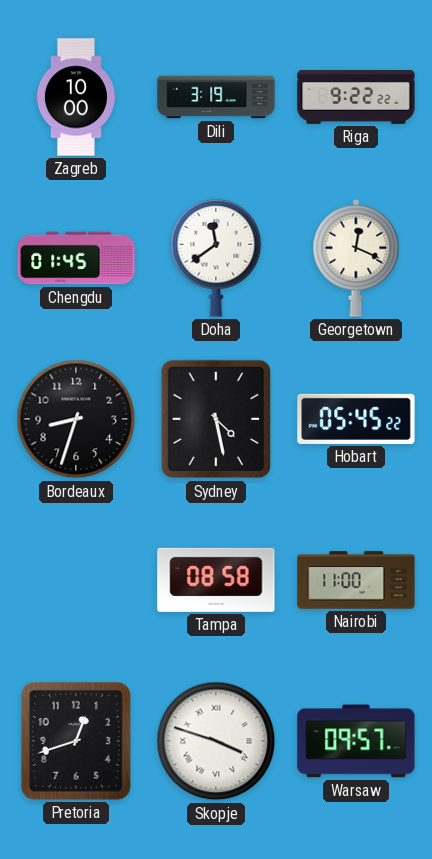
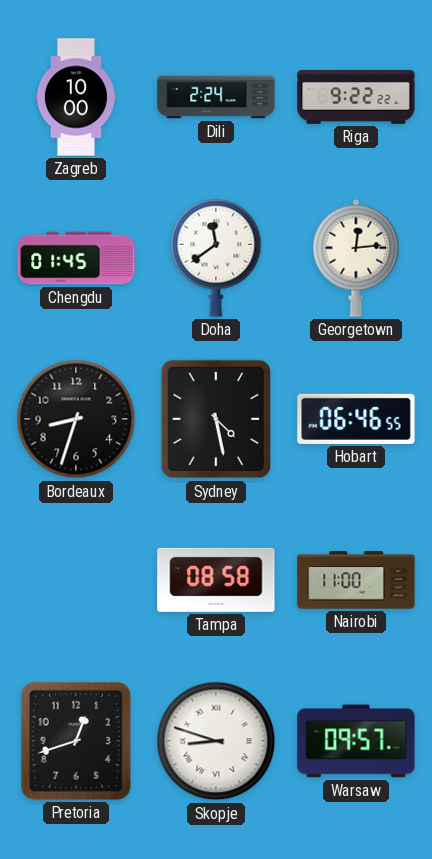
Dili: 3:19 -> 2:24
Georgetown: 12:19 -> 12:14
Hobart: 05:45 -> 06:46
Skopje: 3:48 -> 8:48
